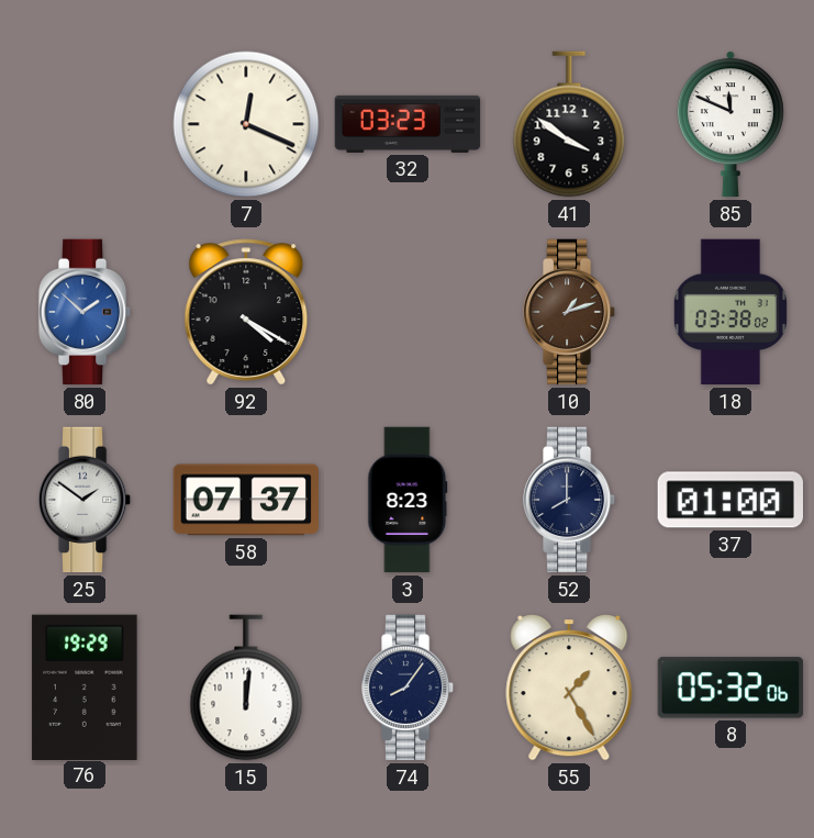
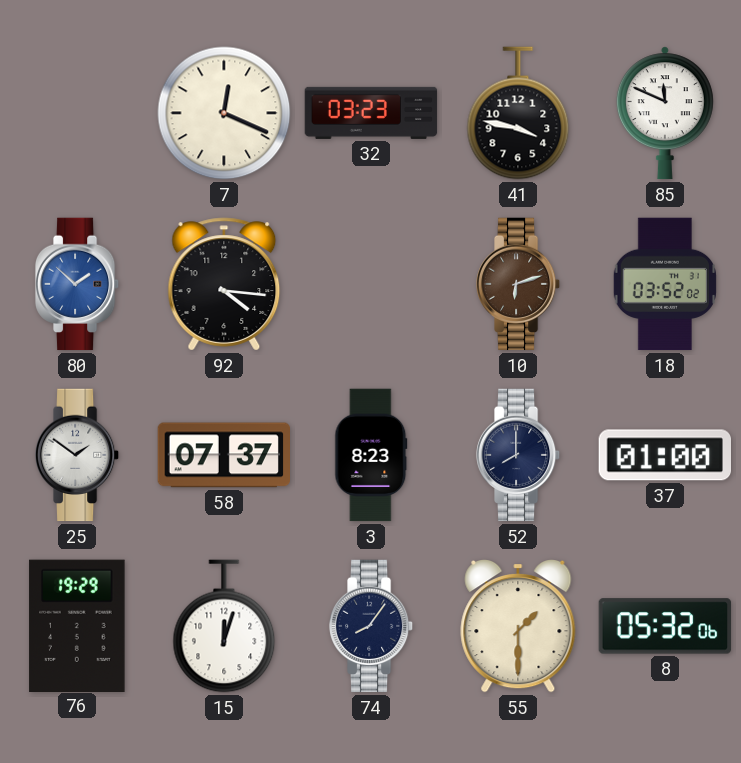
41: 3:51 -> 3:47
92: 4:20 -> 4:16
10: 1:12 -> 6:12
18: 03:38 -> 03:52
15: 12:01 -> 12:03
55: 1:25 -> 1:30
